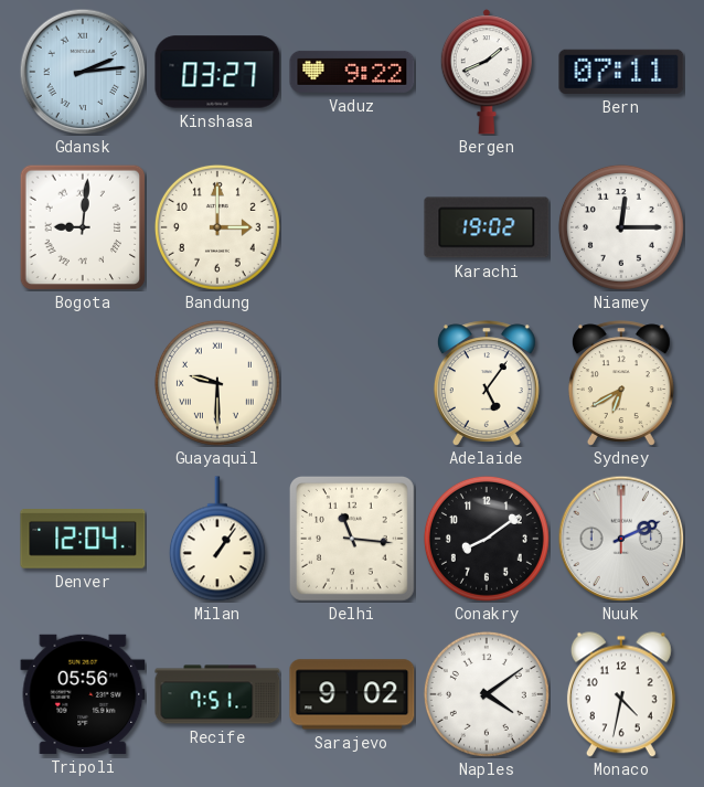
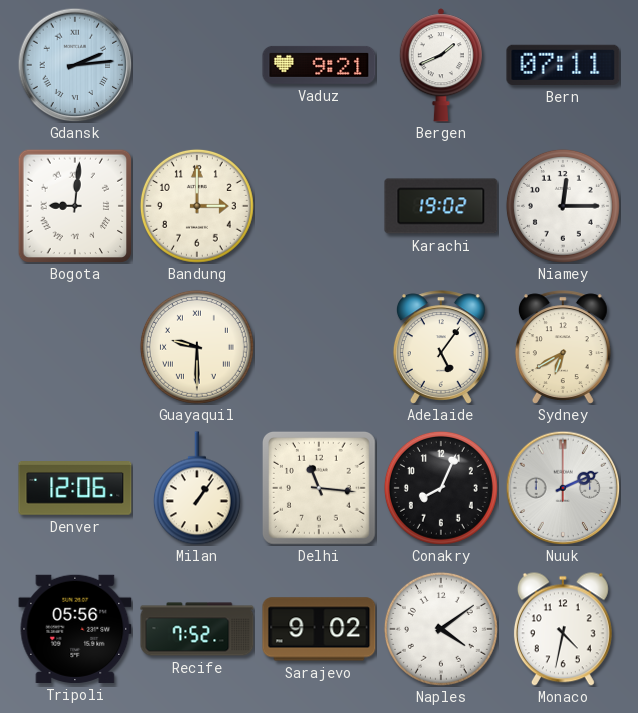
Kinshasa: 03:27 -> none
Vaduz: 9:22 -> 9:21
Denver: 12:04 -> 12:06
Conakry: 8:09 -> 8:04
Recife: 7:51 -> 7:52
